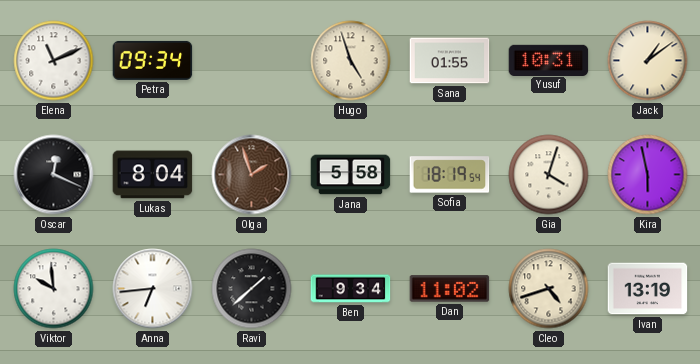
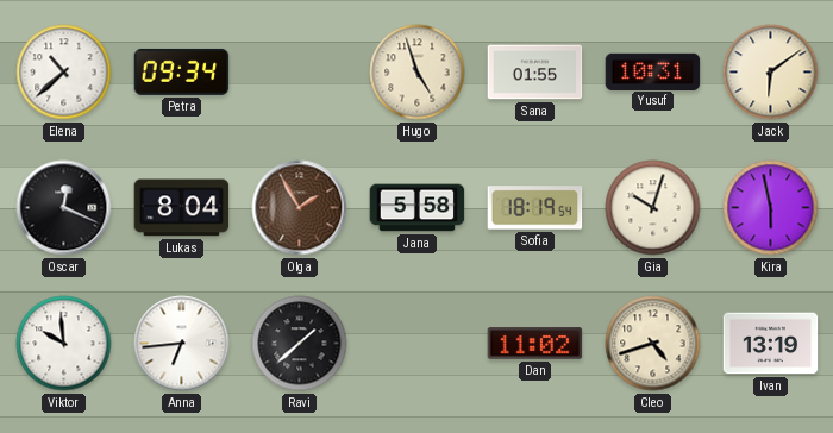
Elena: 11:11 -> 10:38
Jack: 1:09 -> 6:09
Olga: 1:57 -> 1:55
Gia: 4:03 -> 10:03
Ben: 9:34 -> none
